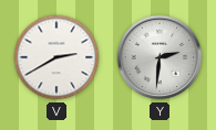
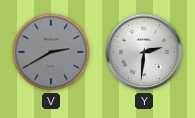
V dial: white -> grey
